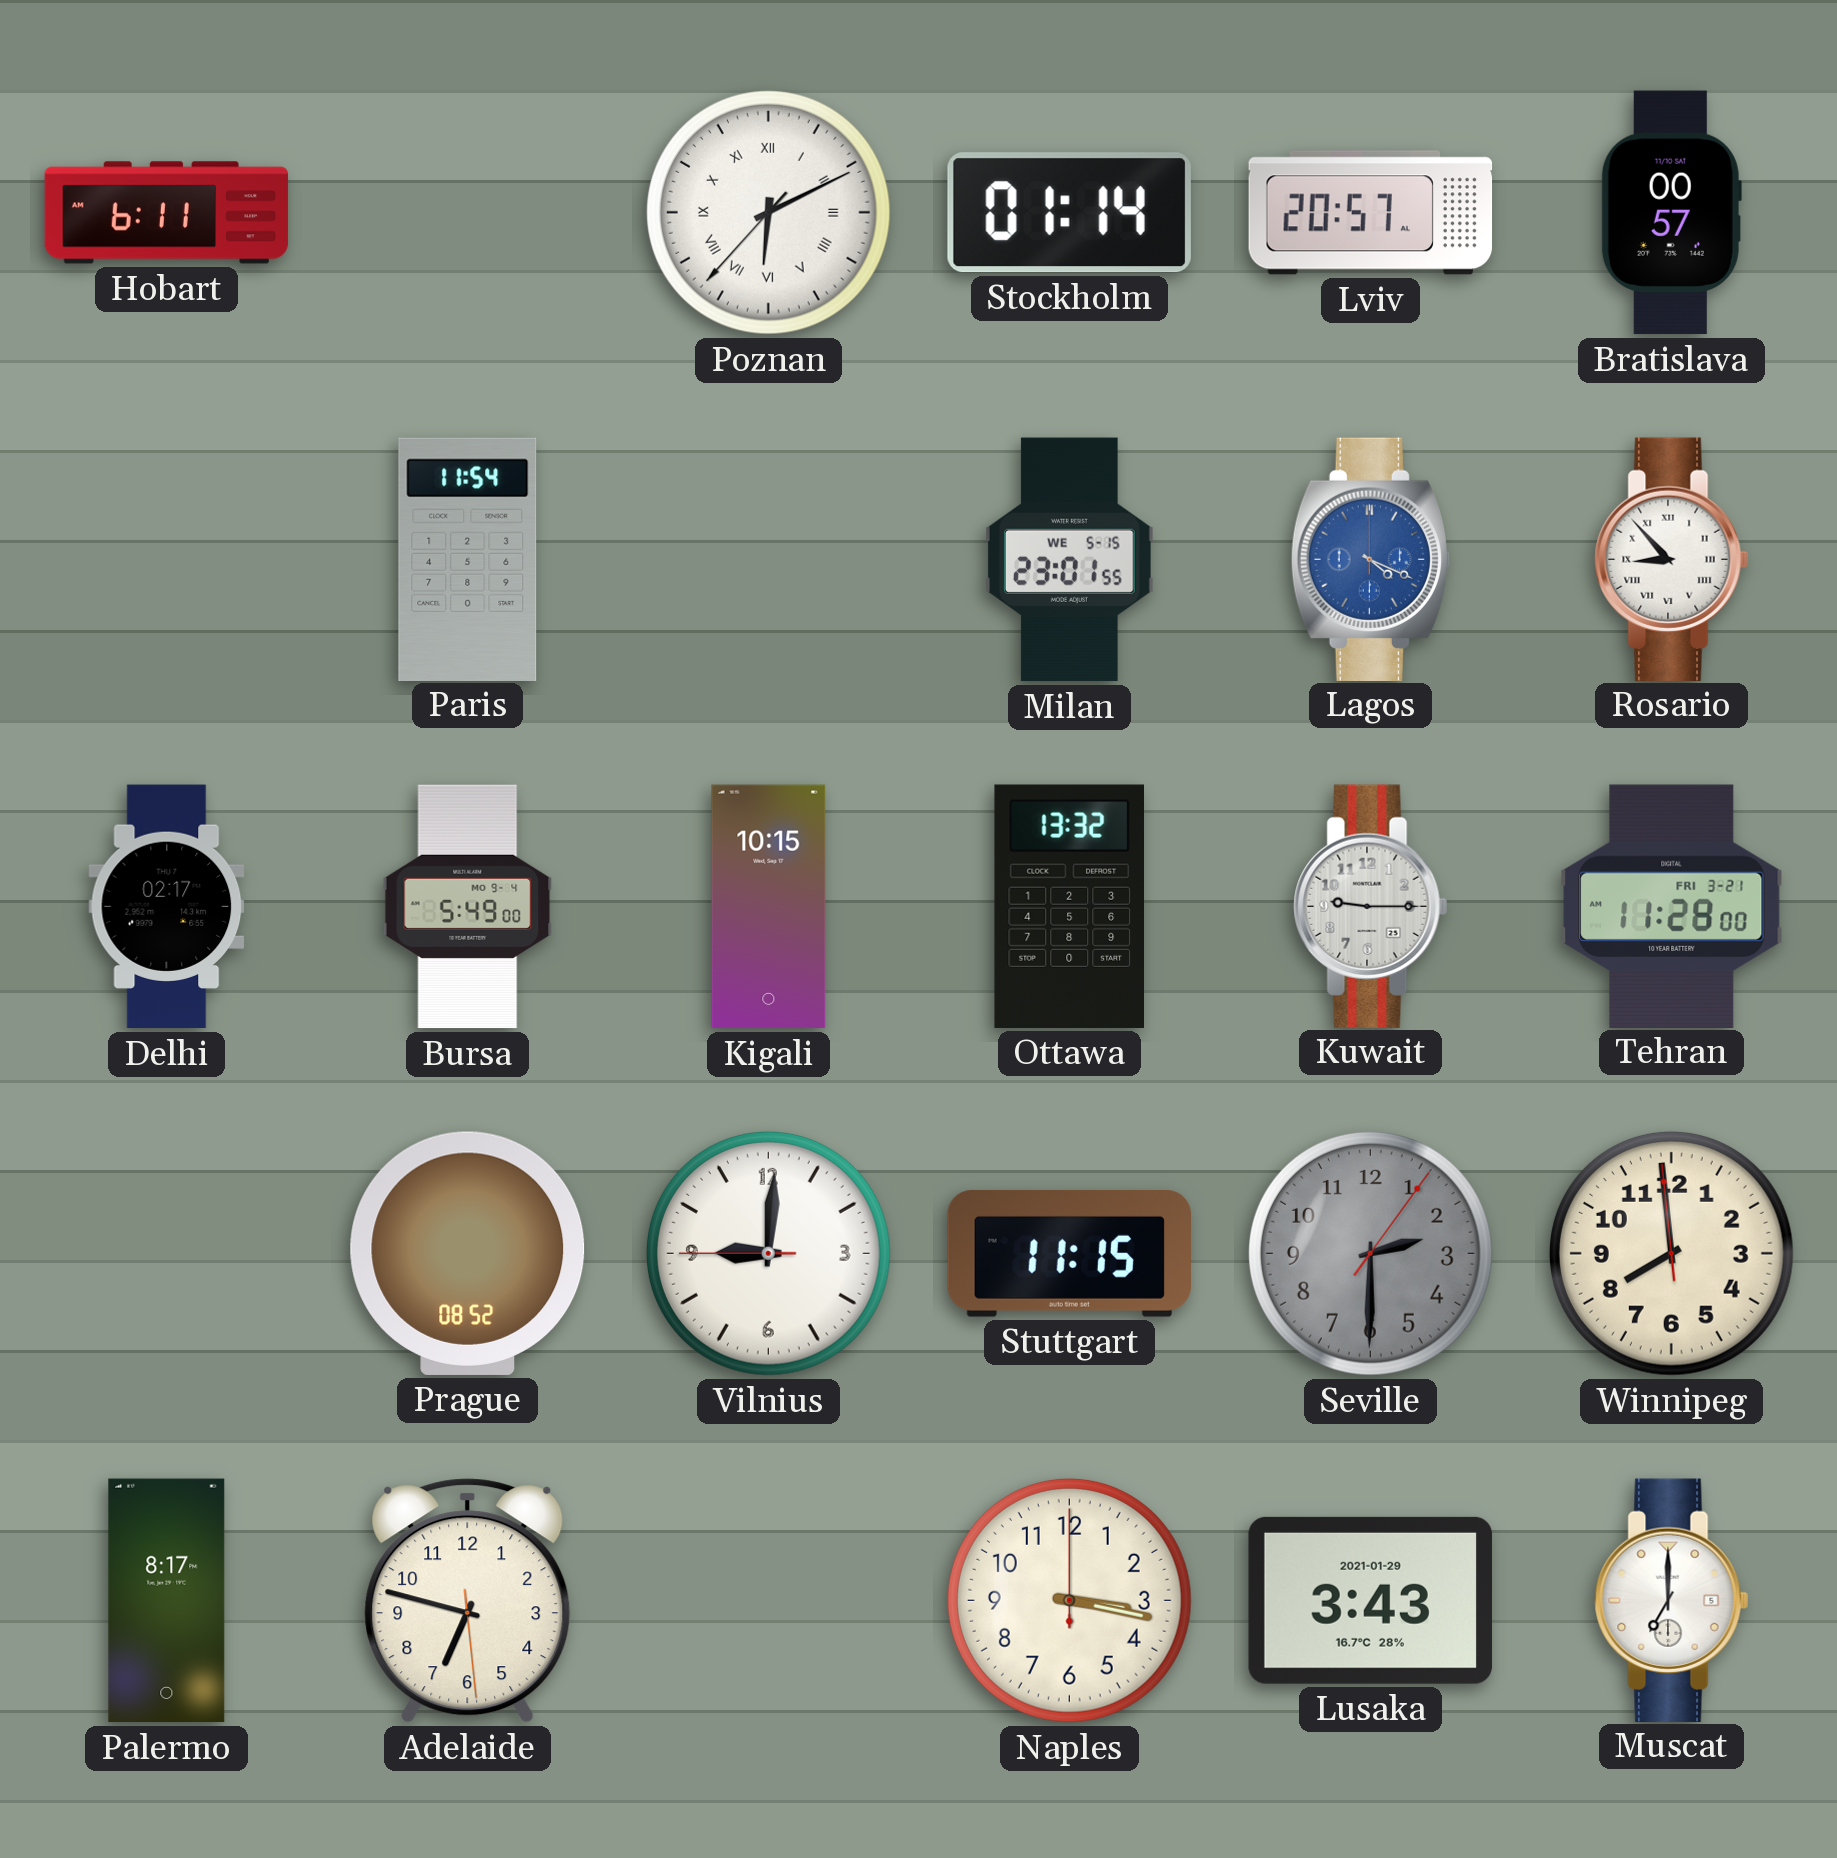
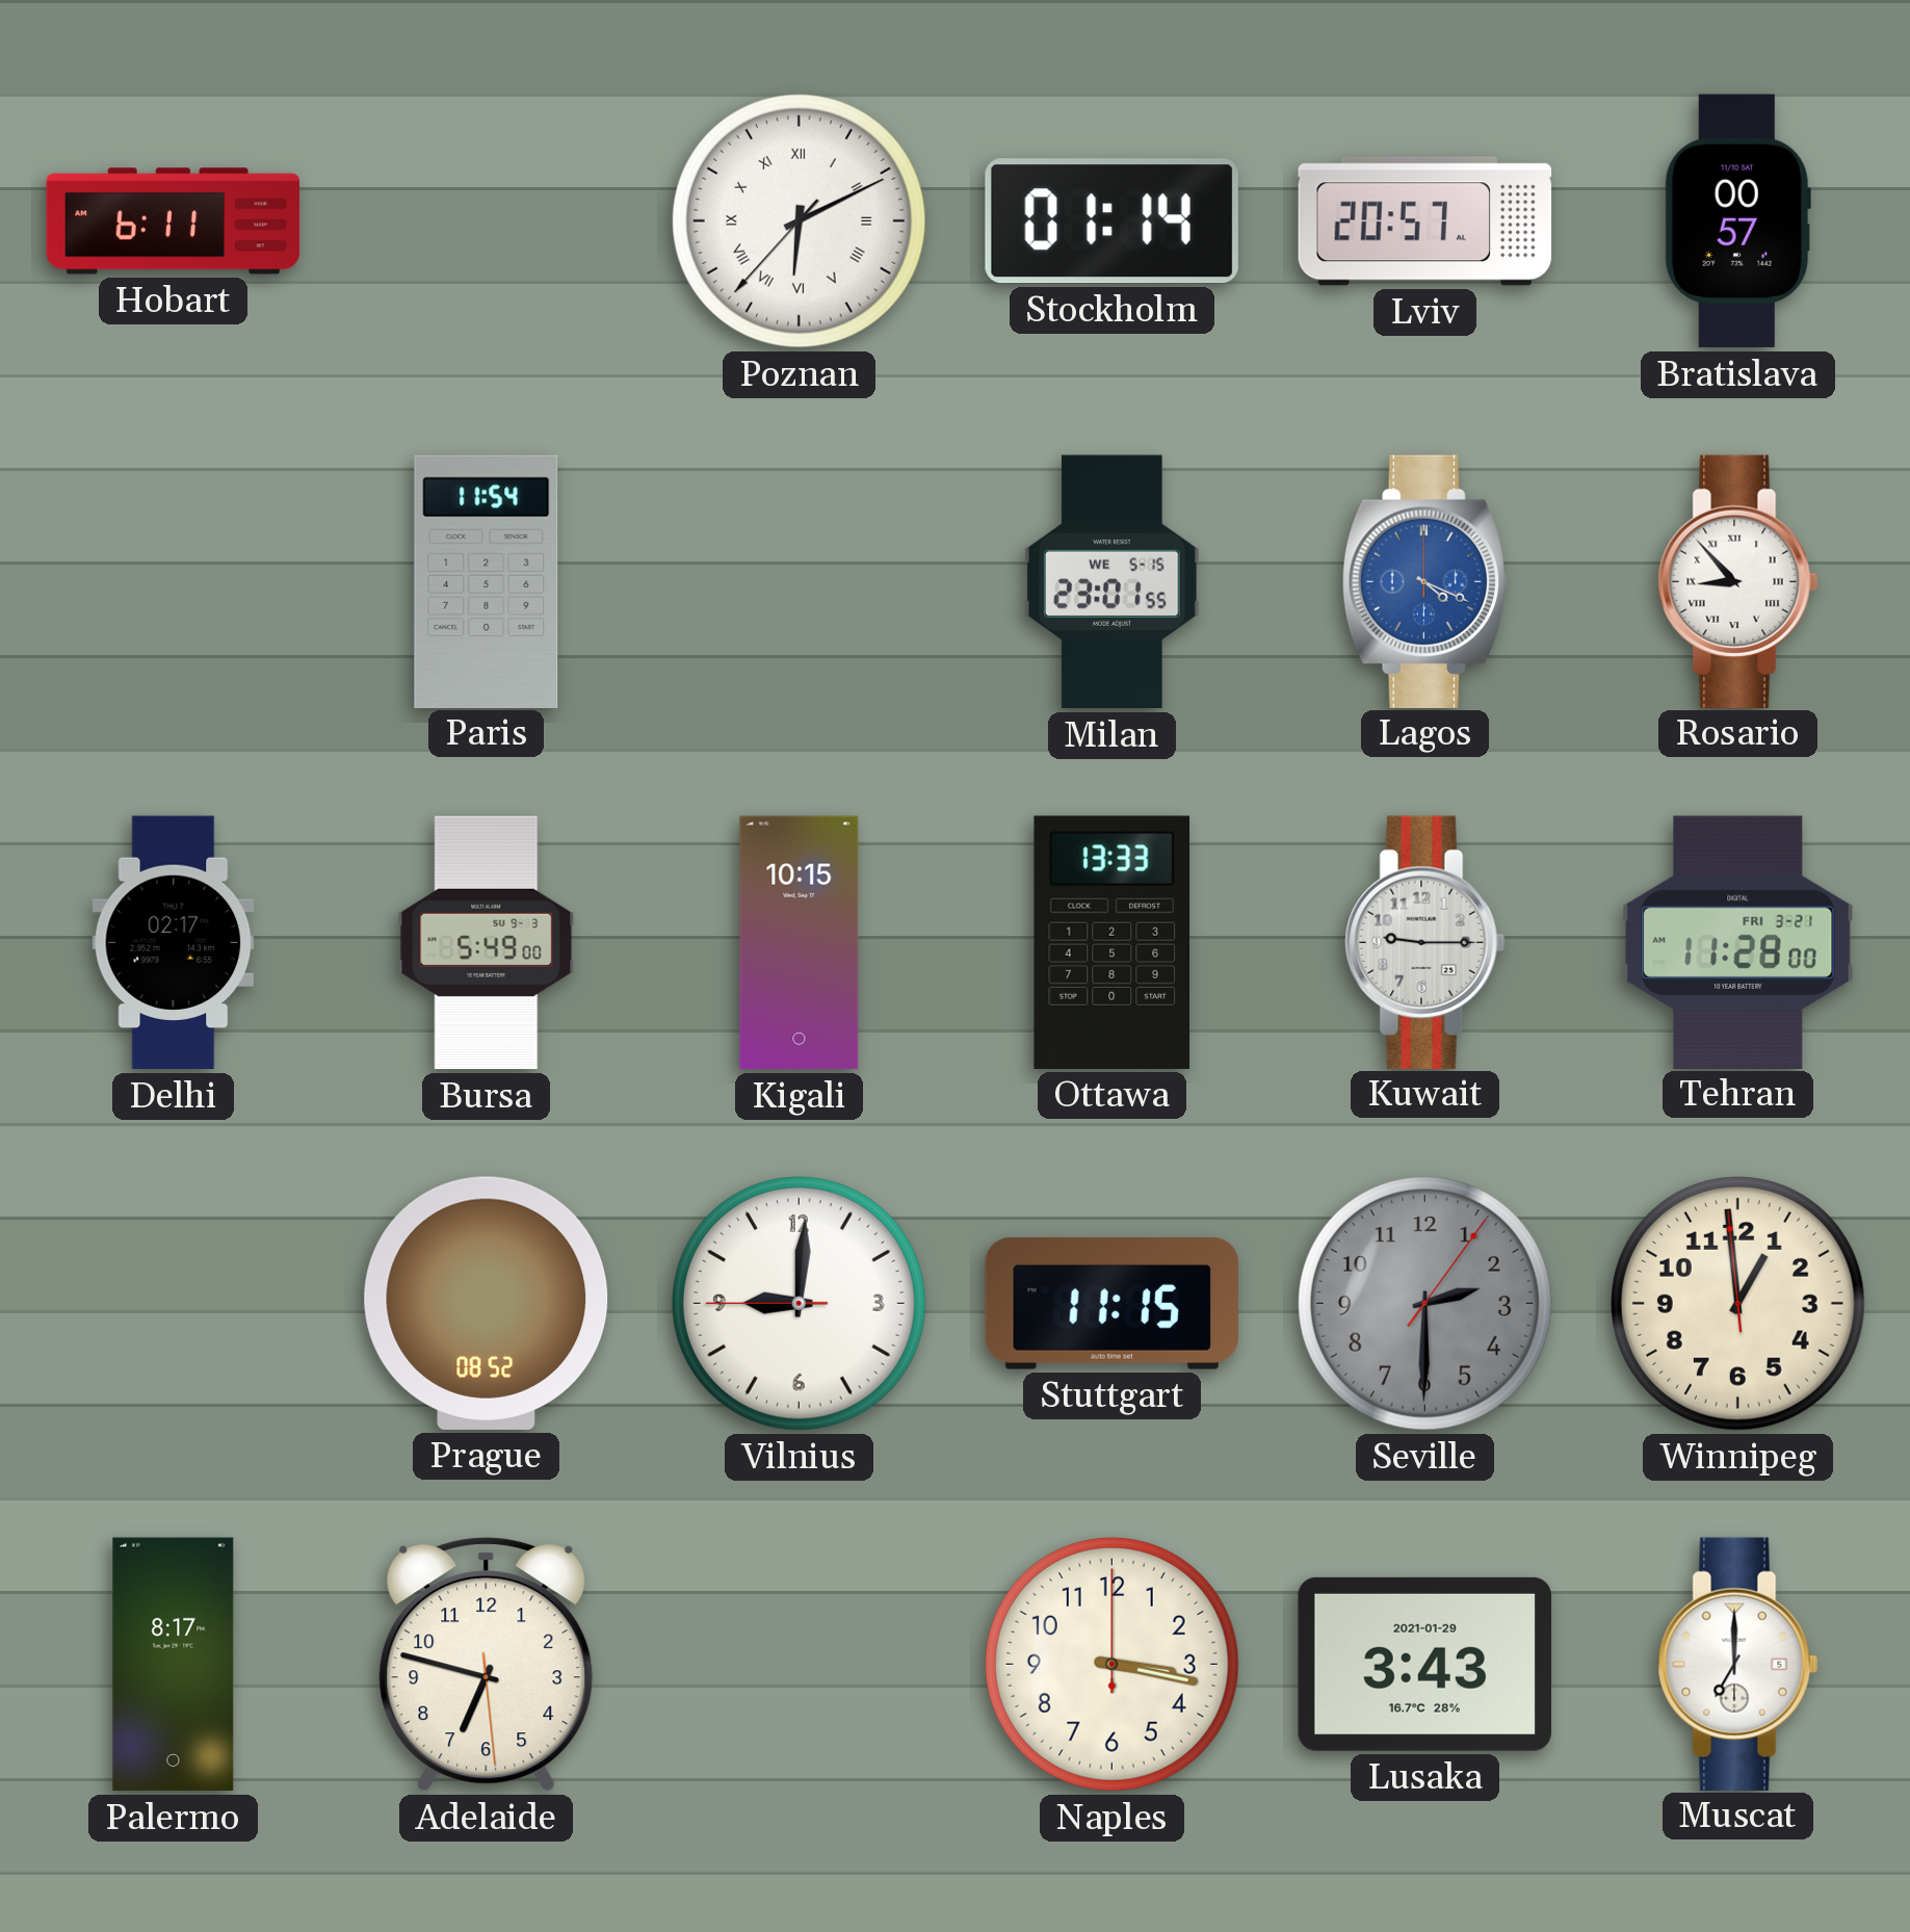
Bursa date: MO 9-4 -> SU 9-3
Ottawa: 13:32 -> 13:33
Winnipeg: 7:58 -> 12:58
